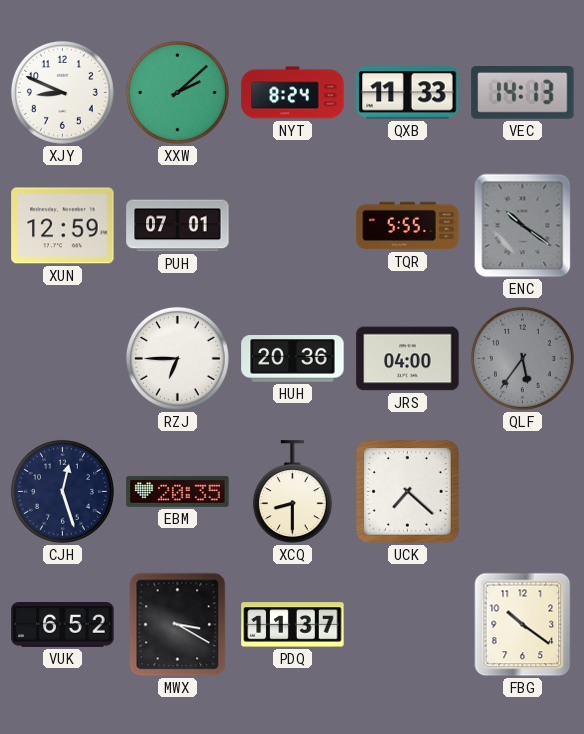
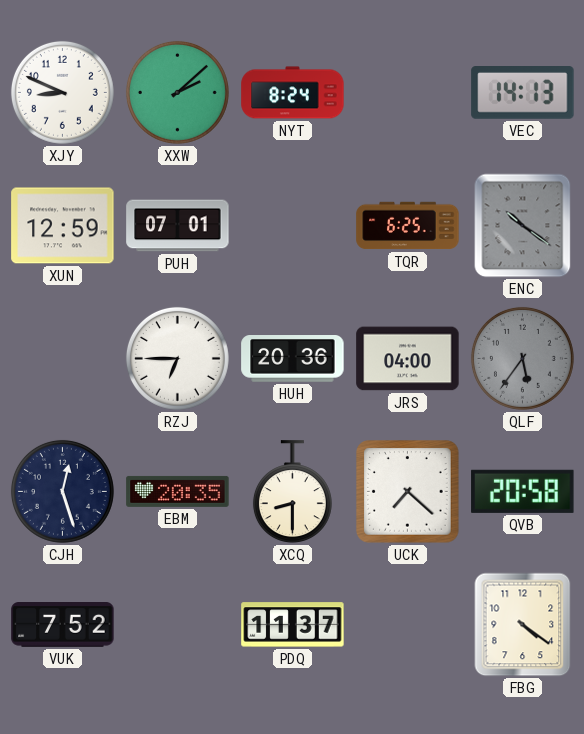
QXB: 11:33 -> none
TQR: 5:55 -> 6:25
QVB: none -> 20:58
VUK: 6:52 -> 7:52
MWX: 3:20 -> none
FBG: 10:21 -> 4:21
